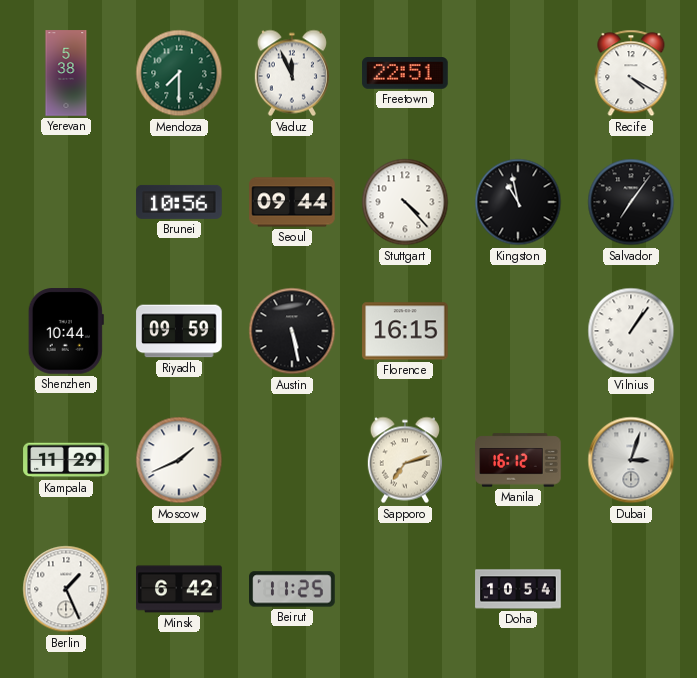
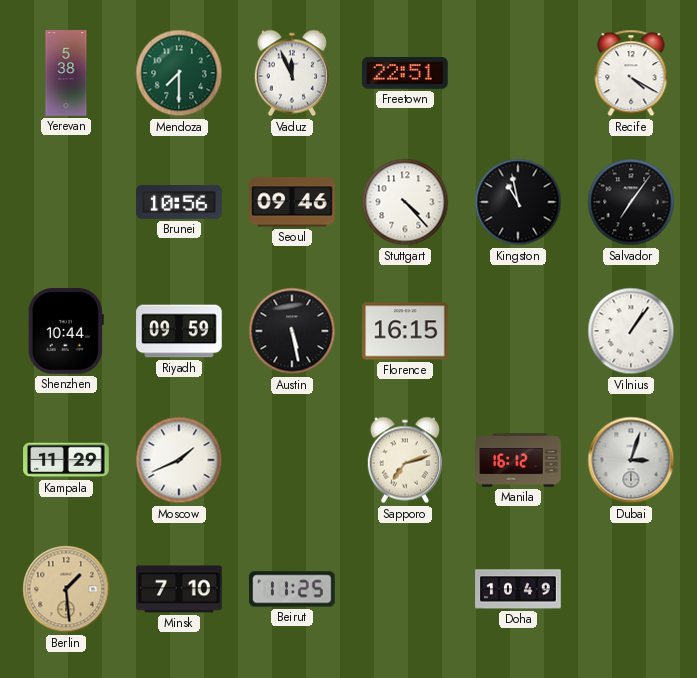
Seoul: 09:44 -> 09:46
Berlin: 1:26 -> 1:29
Berlin dial: white -> champagne
Minsk: 6:42 -> 7:10
Doha: 10:54 -> 10:49
